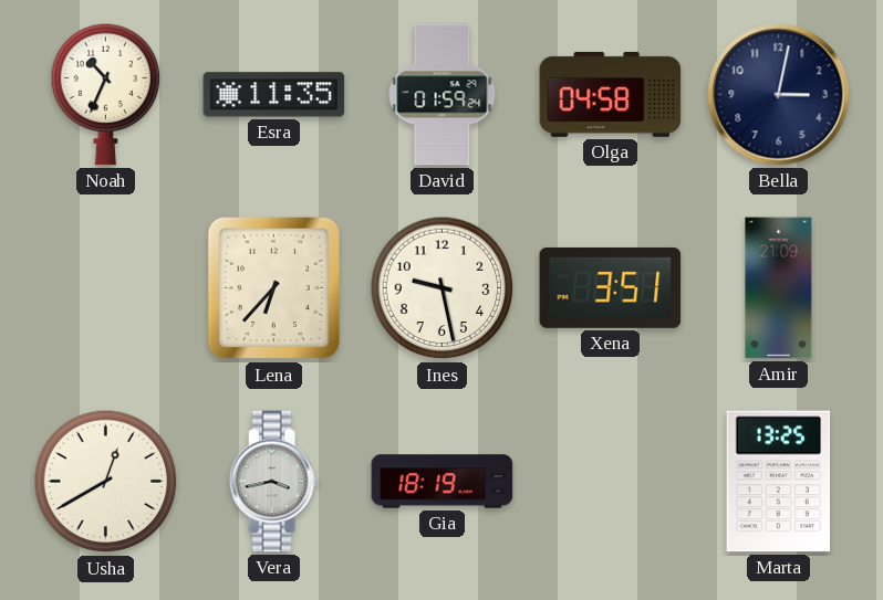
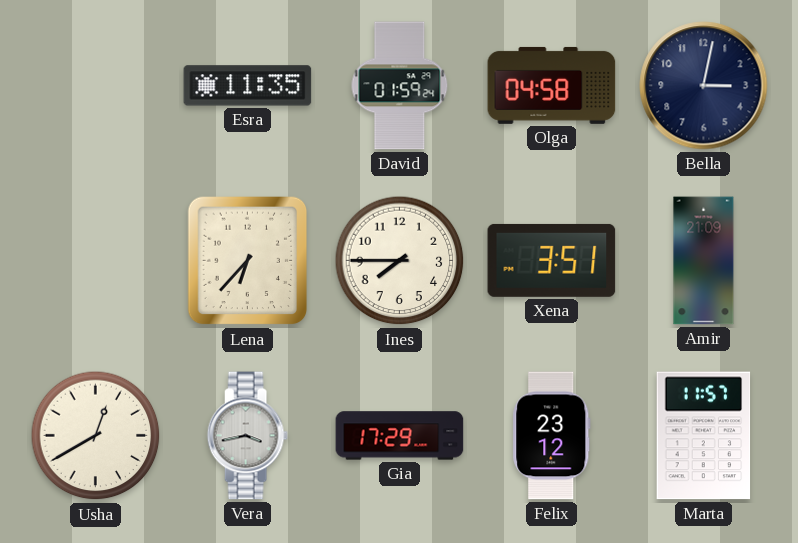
Noah: 10:34 -> none
Ines: 9:28 -> 7:45
Gia: 18:19 -> 17:29
Felix: none -> 23:12
Marta: 13:25 -> 11:57
